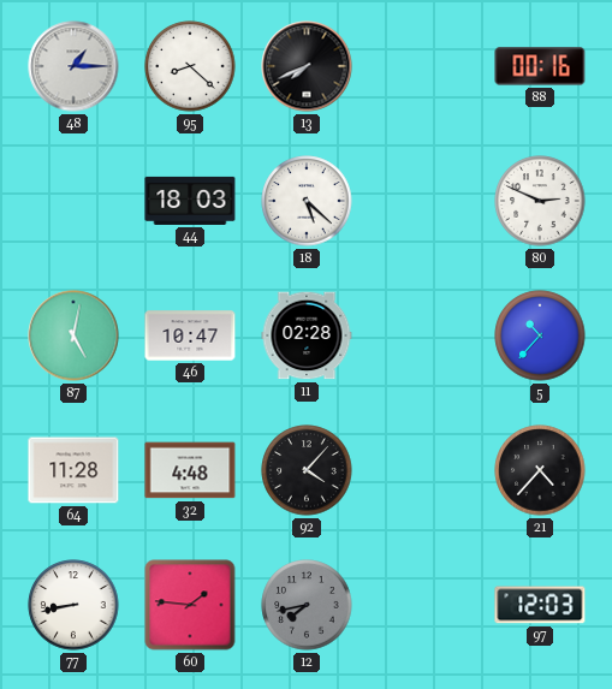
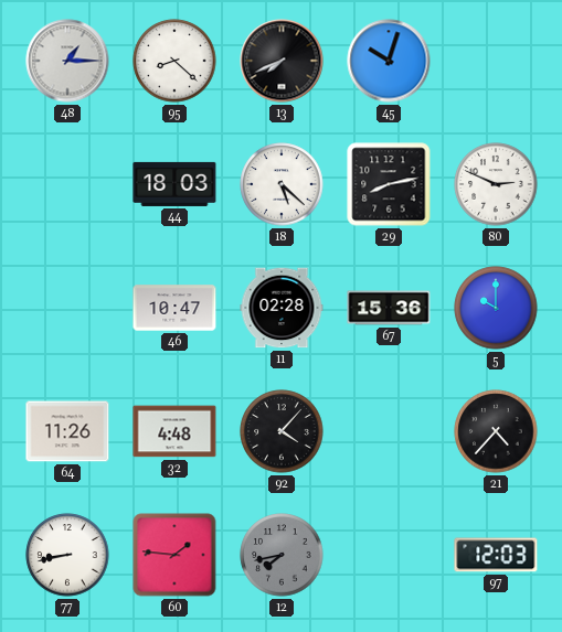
45: none -> 10:03
88: 00:16 -> none
29: none -> 8:13
87: 5:02 -> none
67: none -> 15:36
5: 10:37 -> 10:00
64: 11:28 -> 11:26
